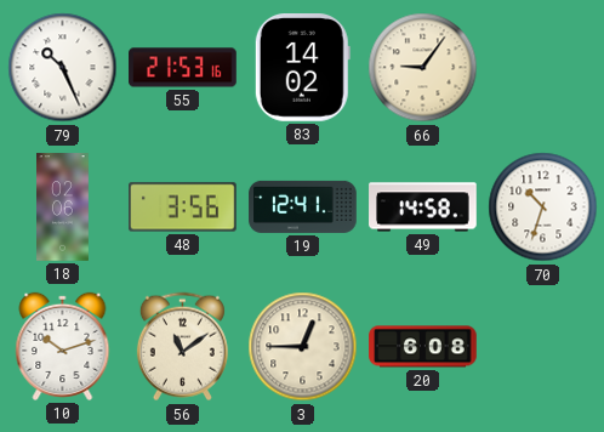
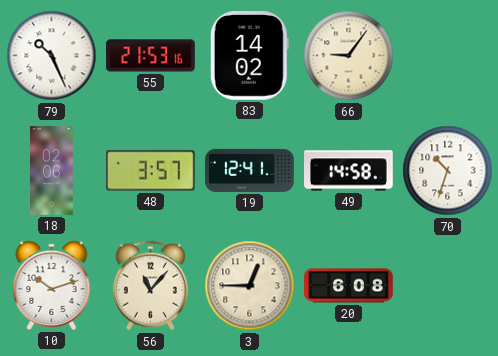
48: 3:56 -> 3:57
56: 11:09 -> 11:07
